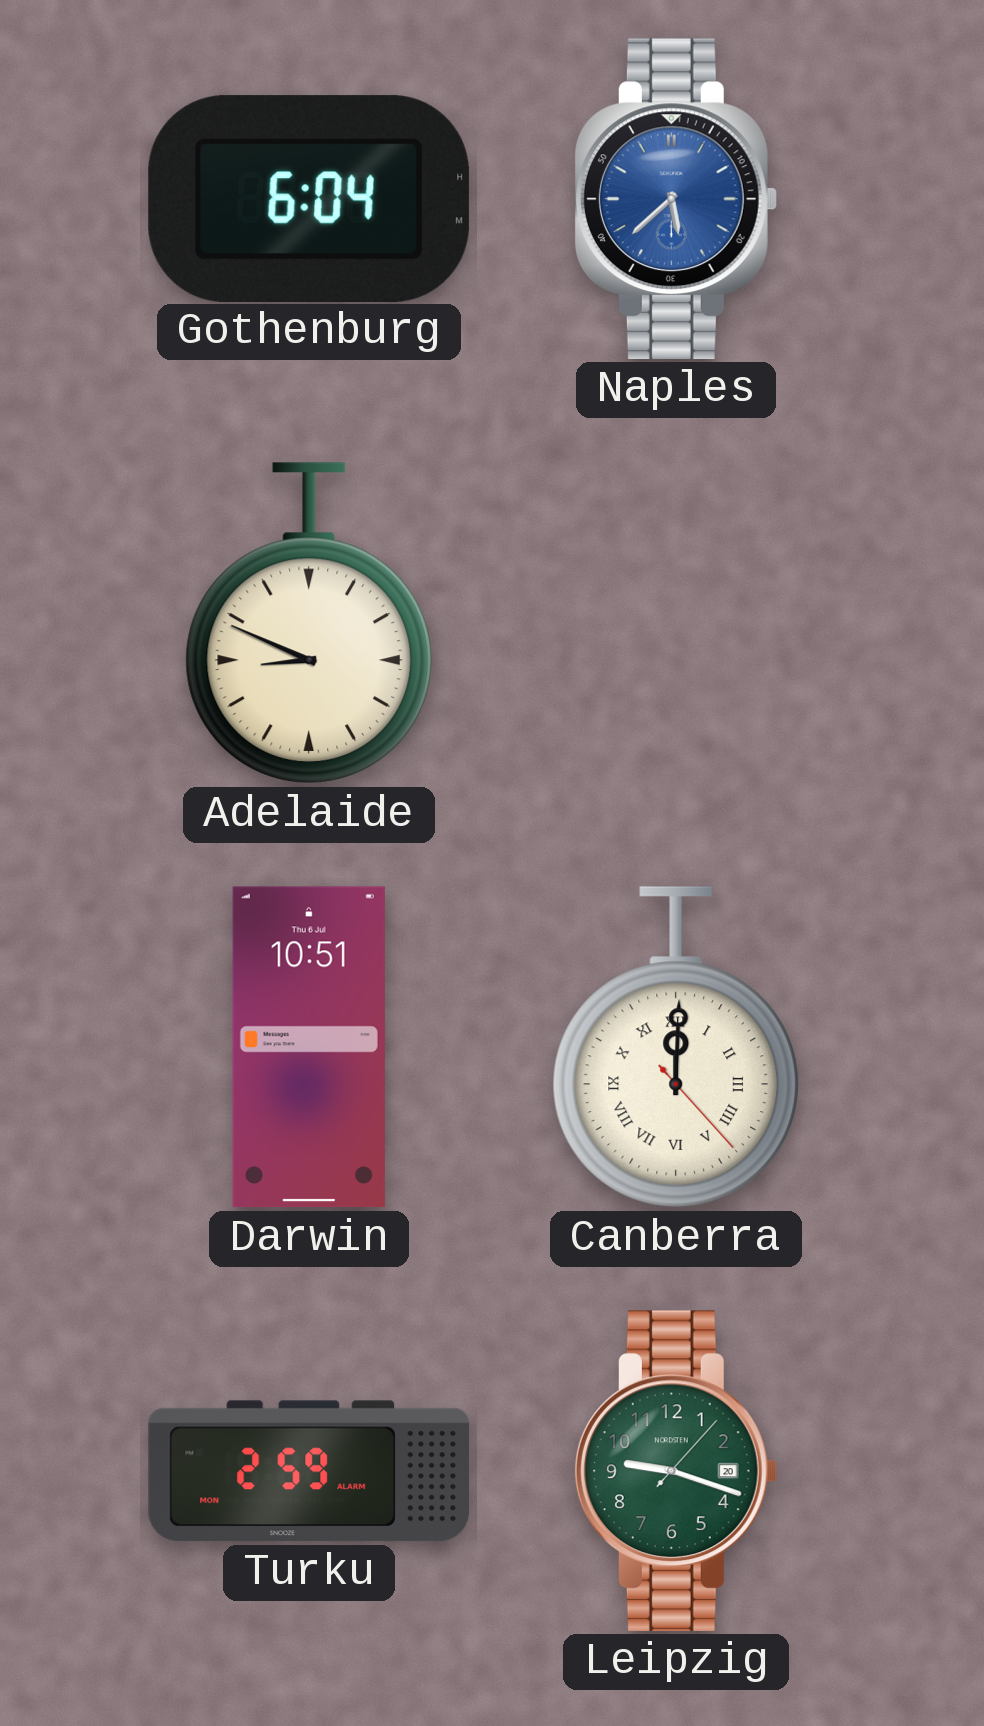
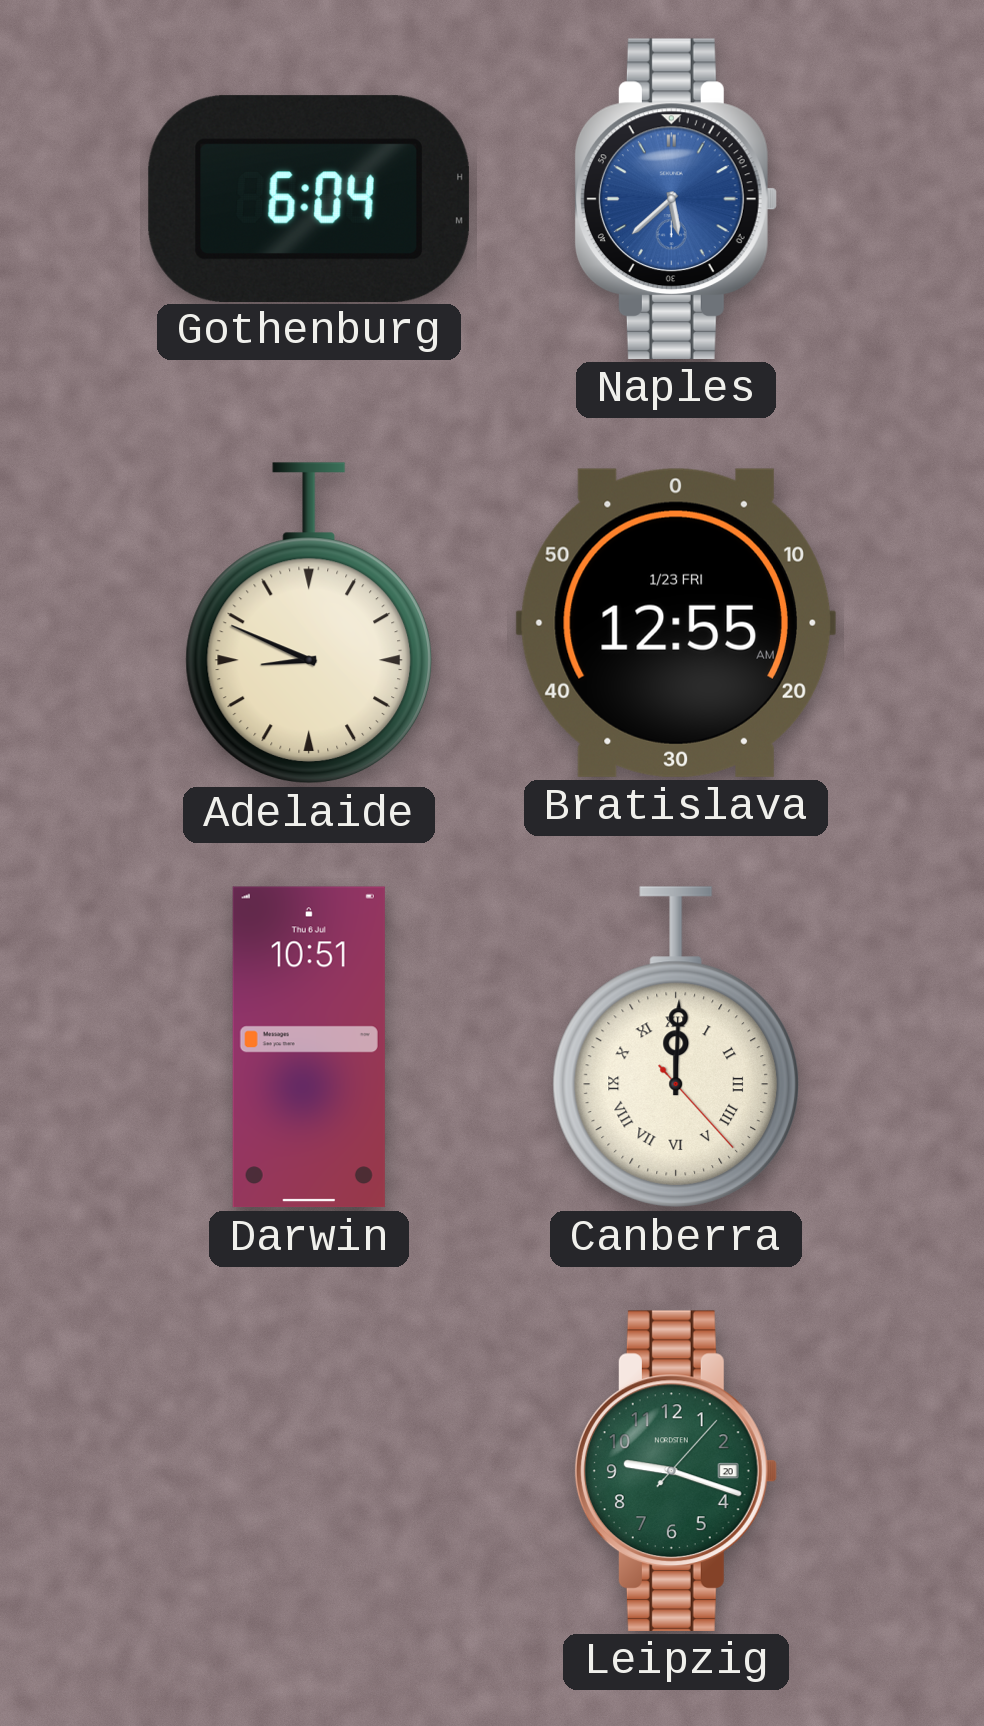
Bratislava: none -> 12:55
Turku: 2:59 -> none
